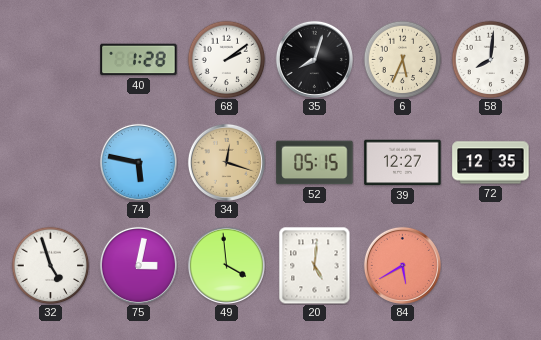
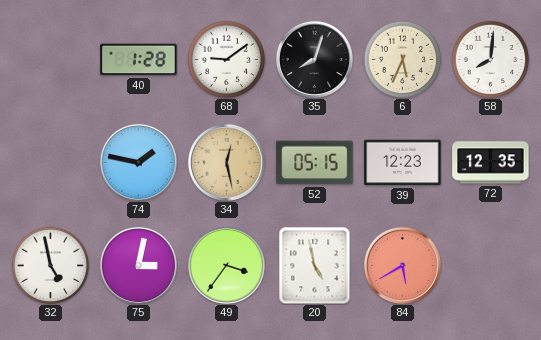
68: 2:09 -> 9:09
74: 5:47 -> 1:47
34: 12:18 -> 12:28
39: 12:27 -> 12:23
32: 4:57 -> 4:58
49: 3:59 -> 3:36
20: 5:01 -> 4:58
